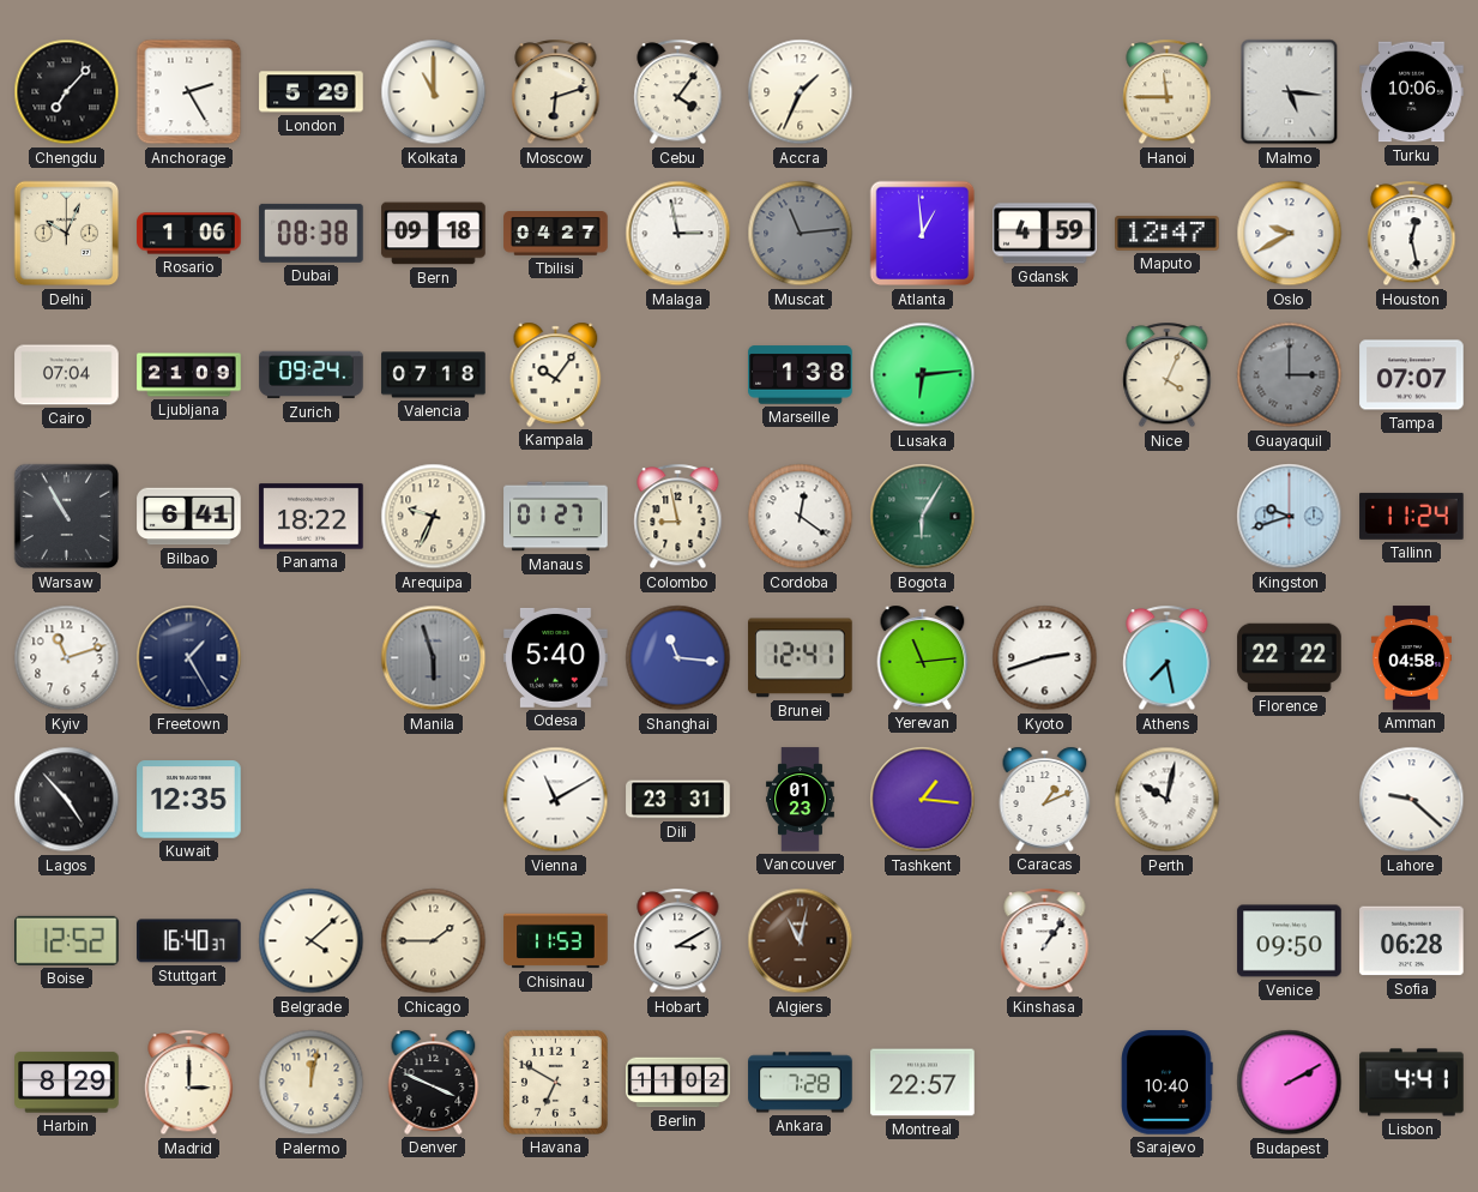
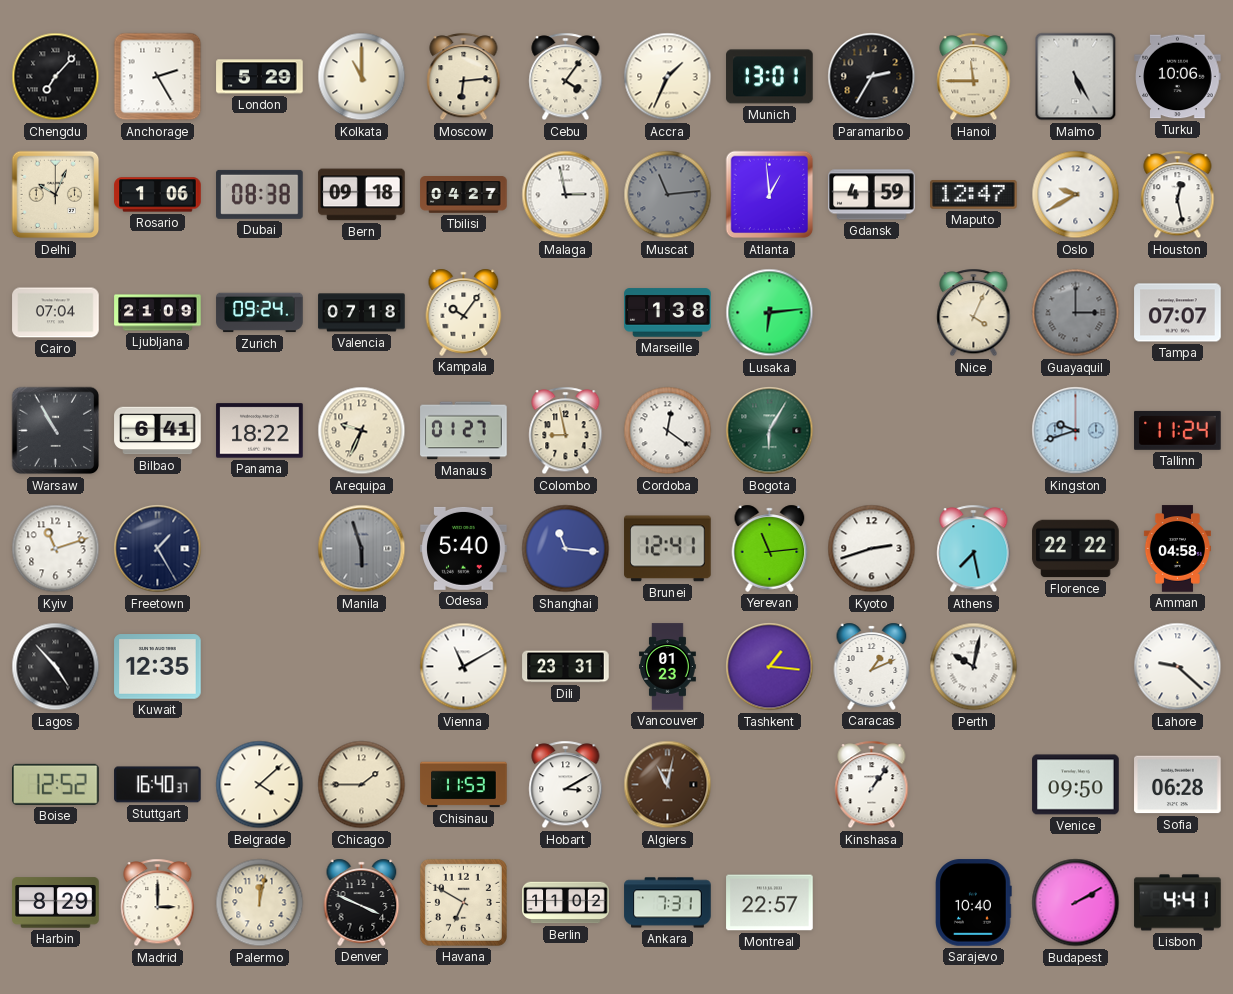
Moscow: 6:12 -> 6:14
Munich: none -> 13:01
Paramaribo: none -> 2:35
Malmo: 5:16 -> 5:25
Ankara: 7:28 -> 7:31
